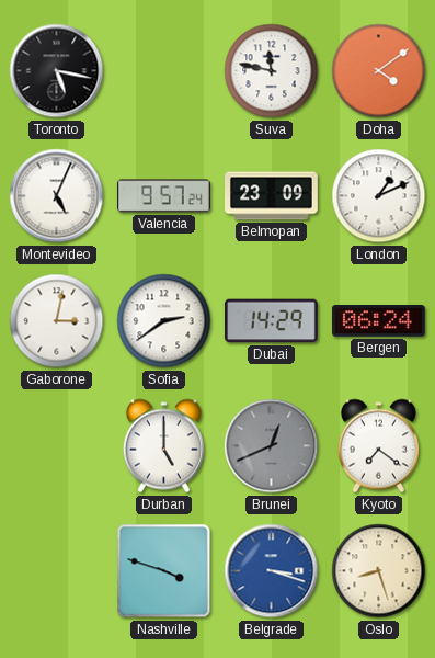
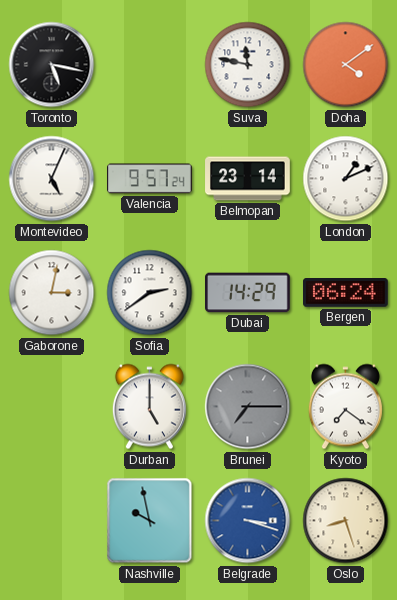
Belmopan: 23:09 -> 23:14
Brunei: 12:41 -> 7:15
Nashville: 3:48 -> 9:58
